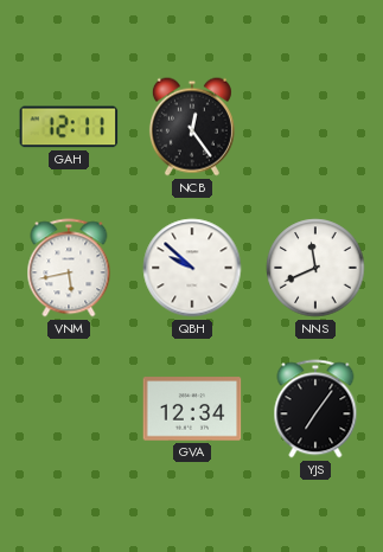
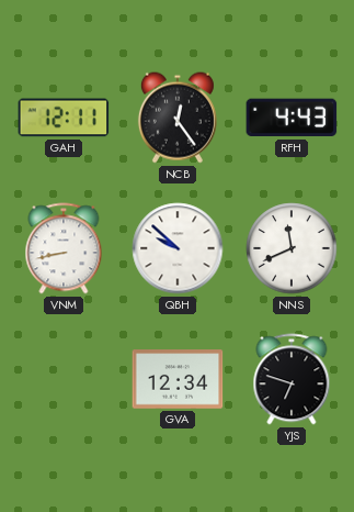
RFH: none -> 4:43
VNM: 5:43 -> 8:43
YJS: 7:06 -> 6:48
